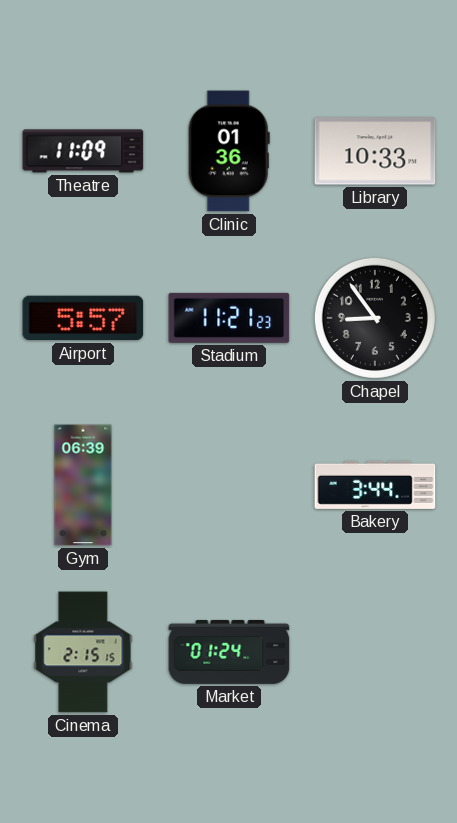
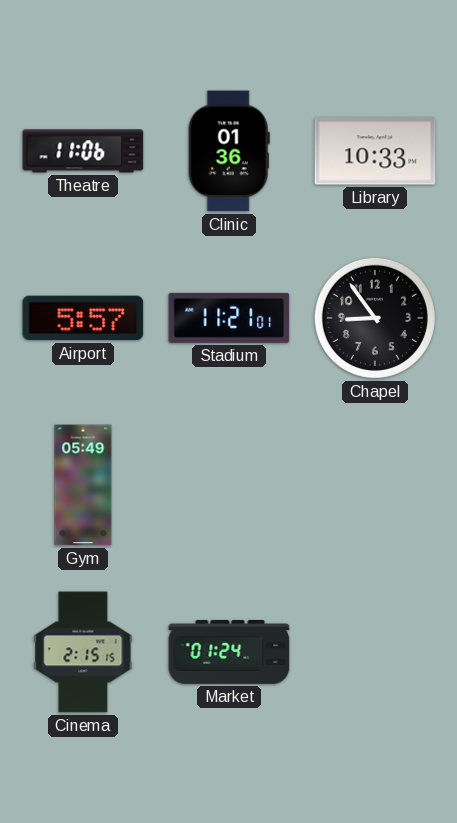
Theatre: 11:09 -> 11:06
Stadium: 11:21:23 -> 11:21:01
Gym: 06:39 -> 05:49
Bakery: 3:44 -> none
